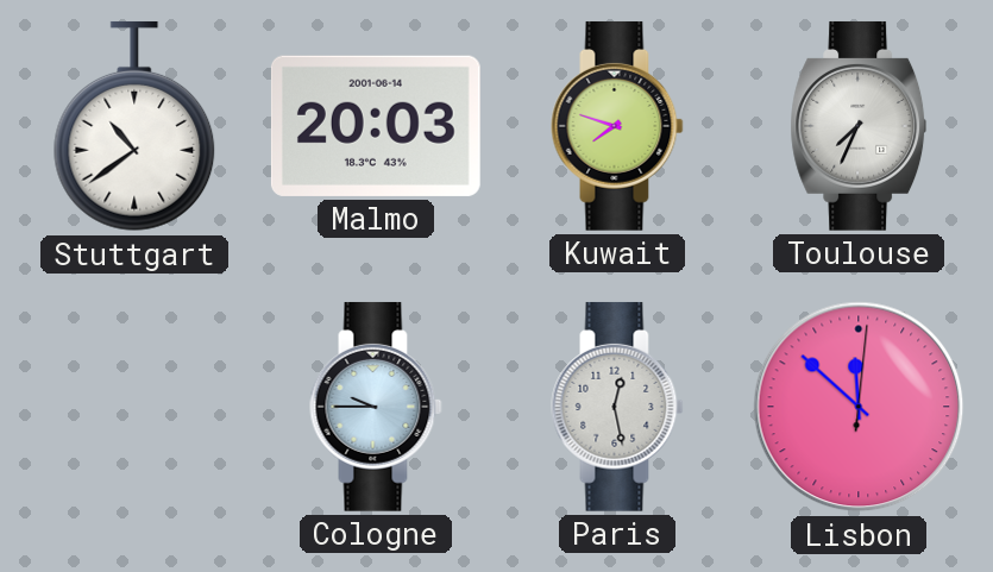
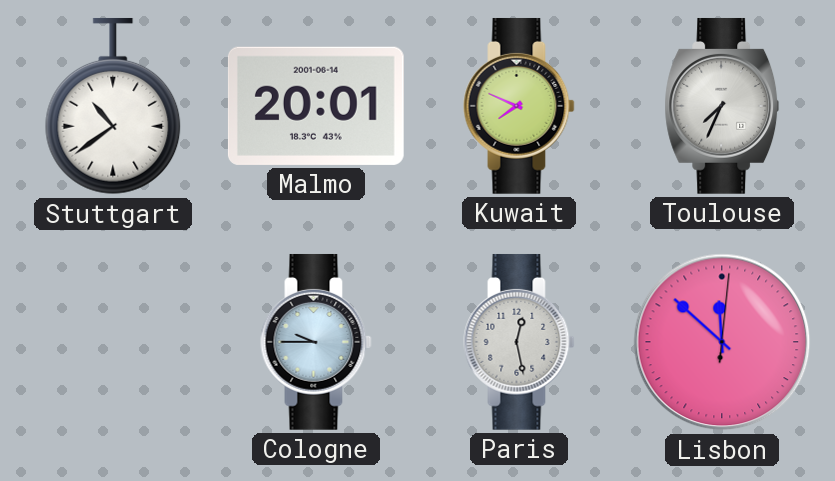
Malmo: 20:03 -> 20:01
Kuwait: 7:48 -> 7:49
